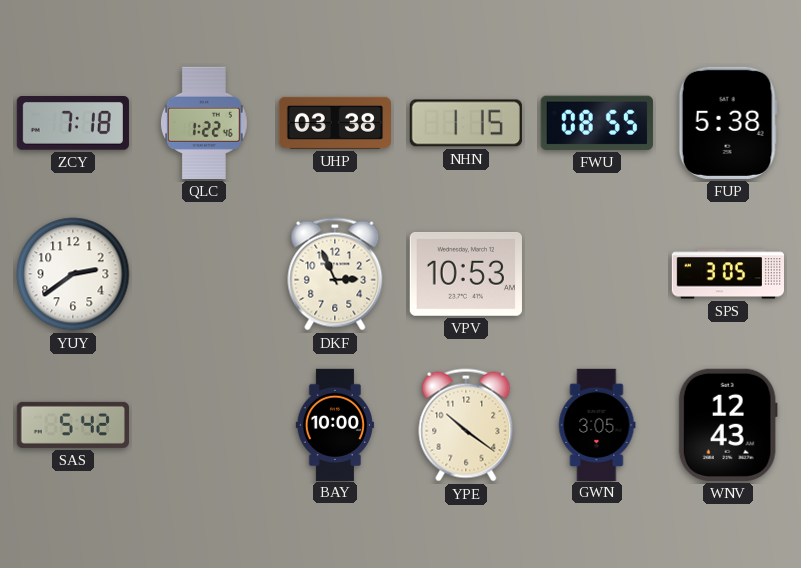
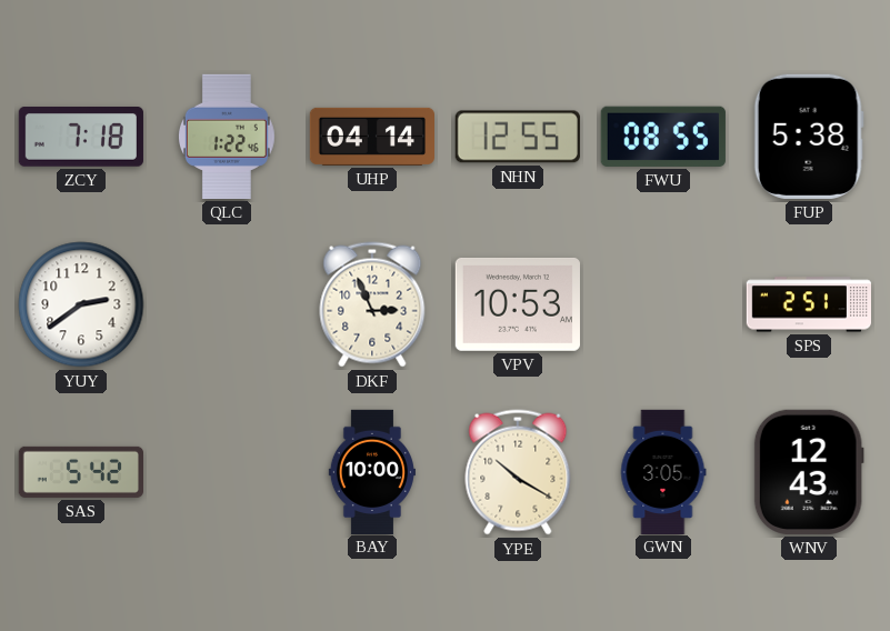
UHP: 03:38 -> 04:14
NHN: 1:15 -> 12:55
SPS: 3:05 -> 2:51
YPE: 10:21 -> 10:20
